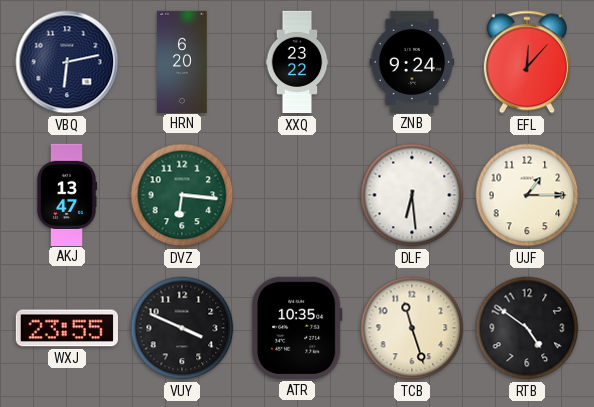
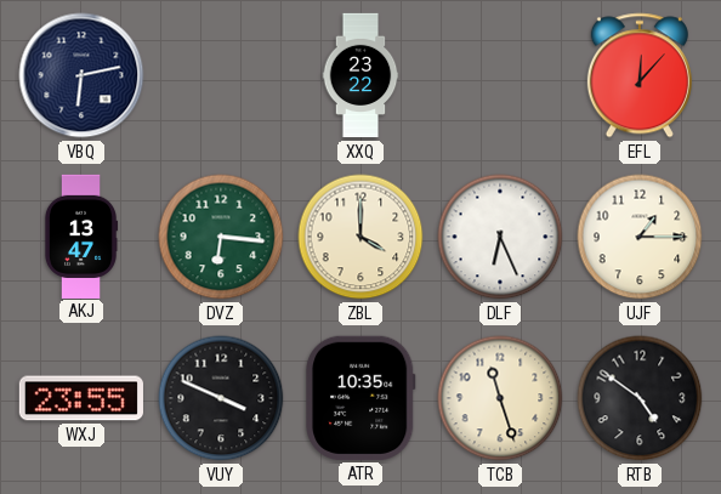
HRN: 6:20 -> none
ZNB: 9:24 -> none
ZBL: none -> 4:00
DLF: 6:29 -> 6:26
